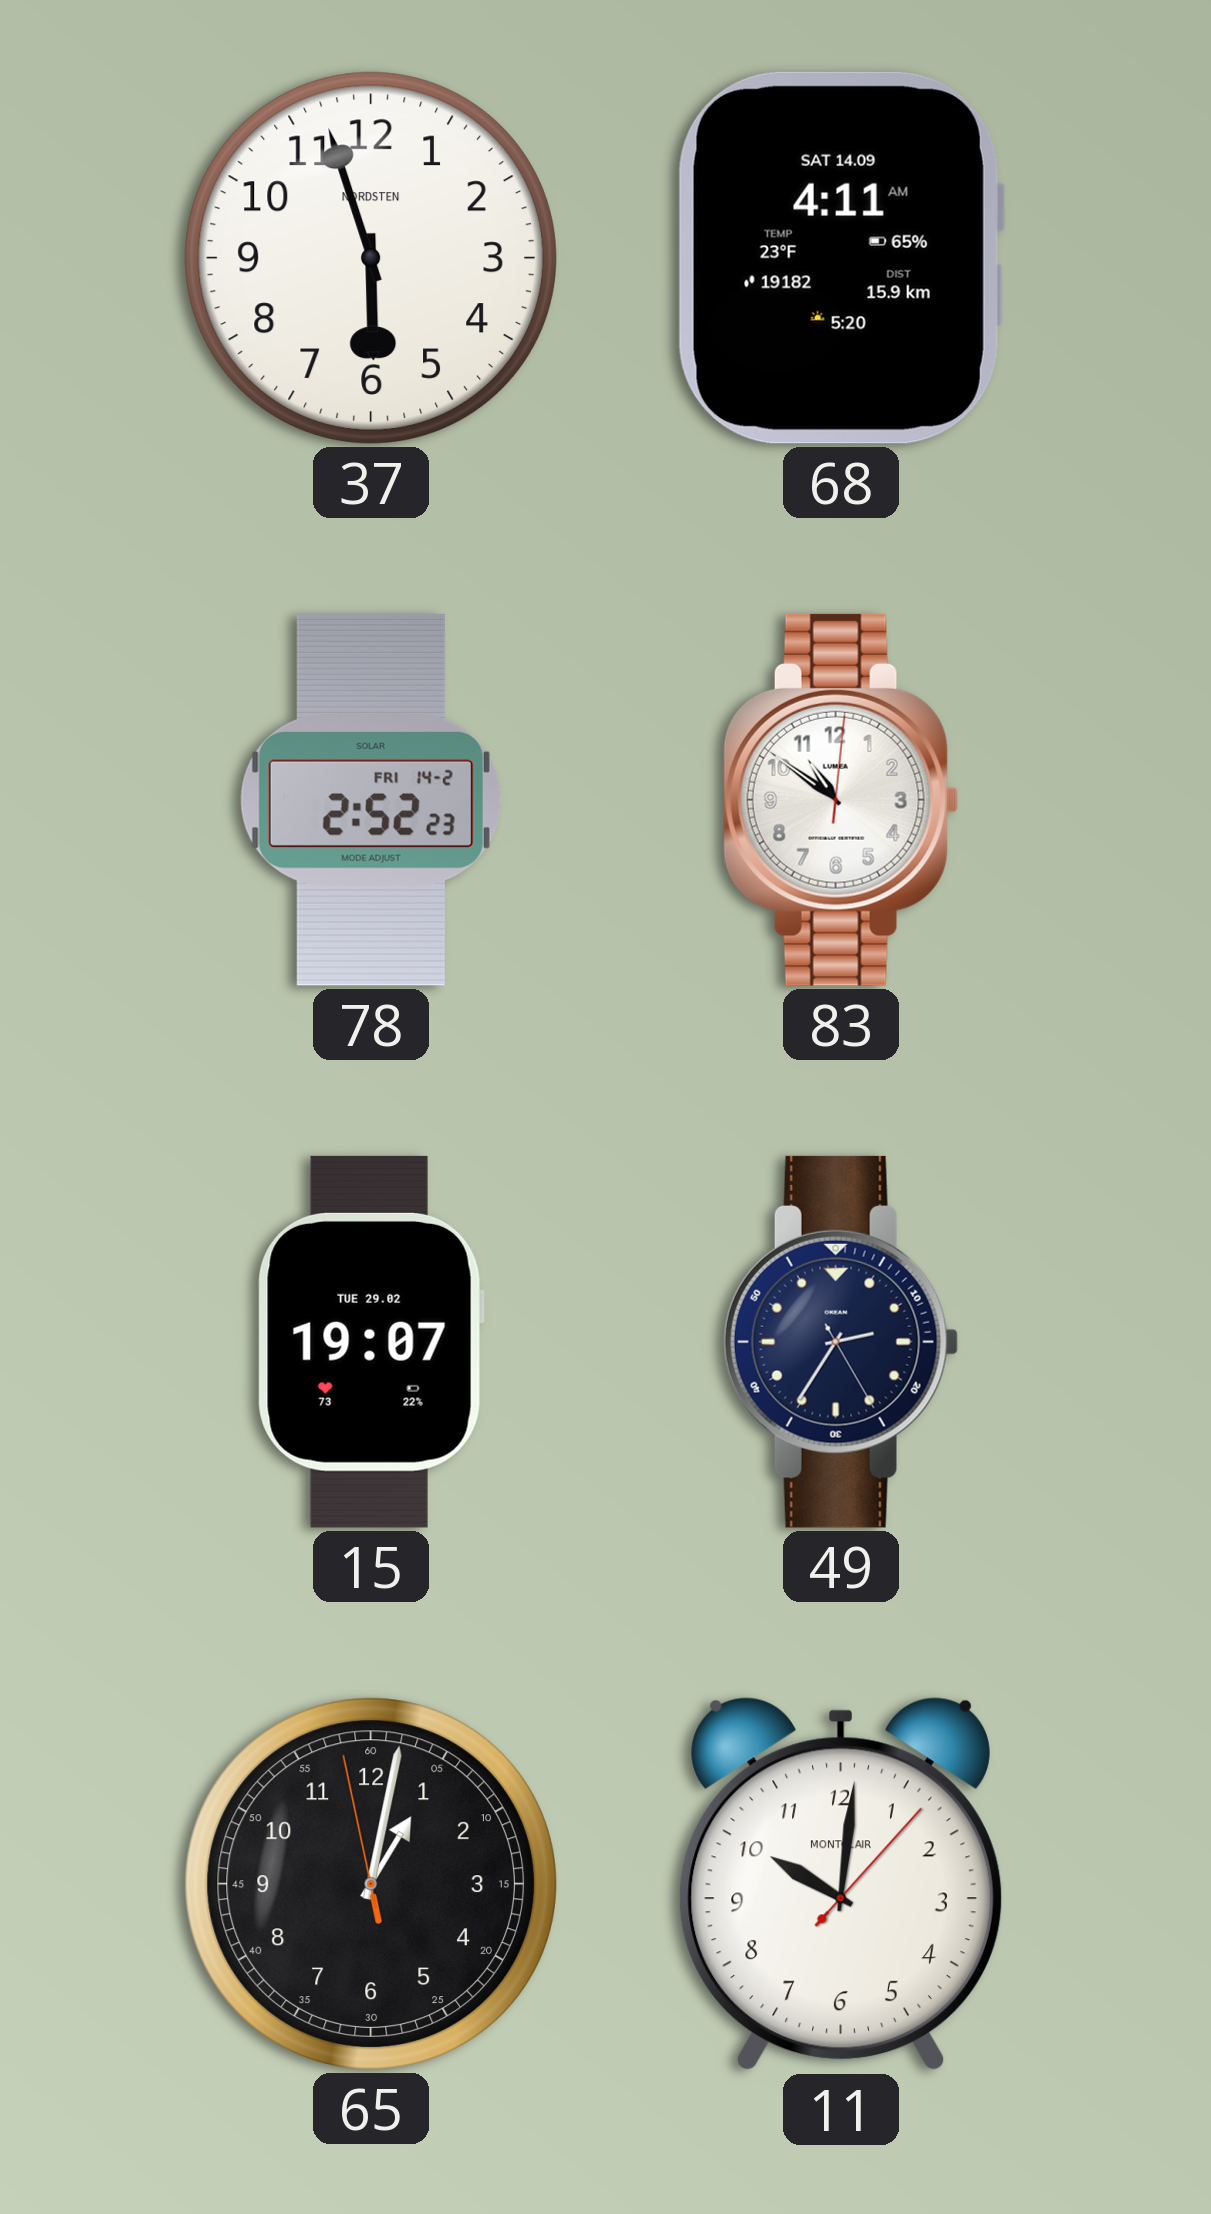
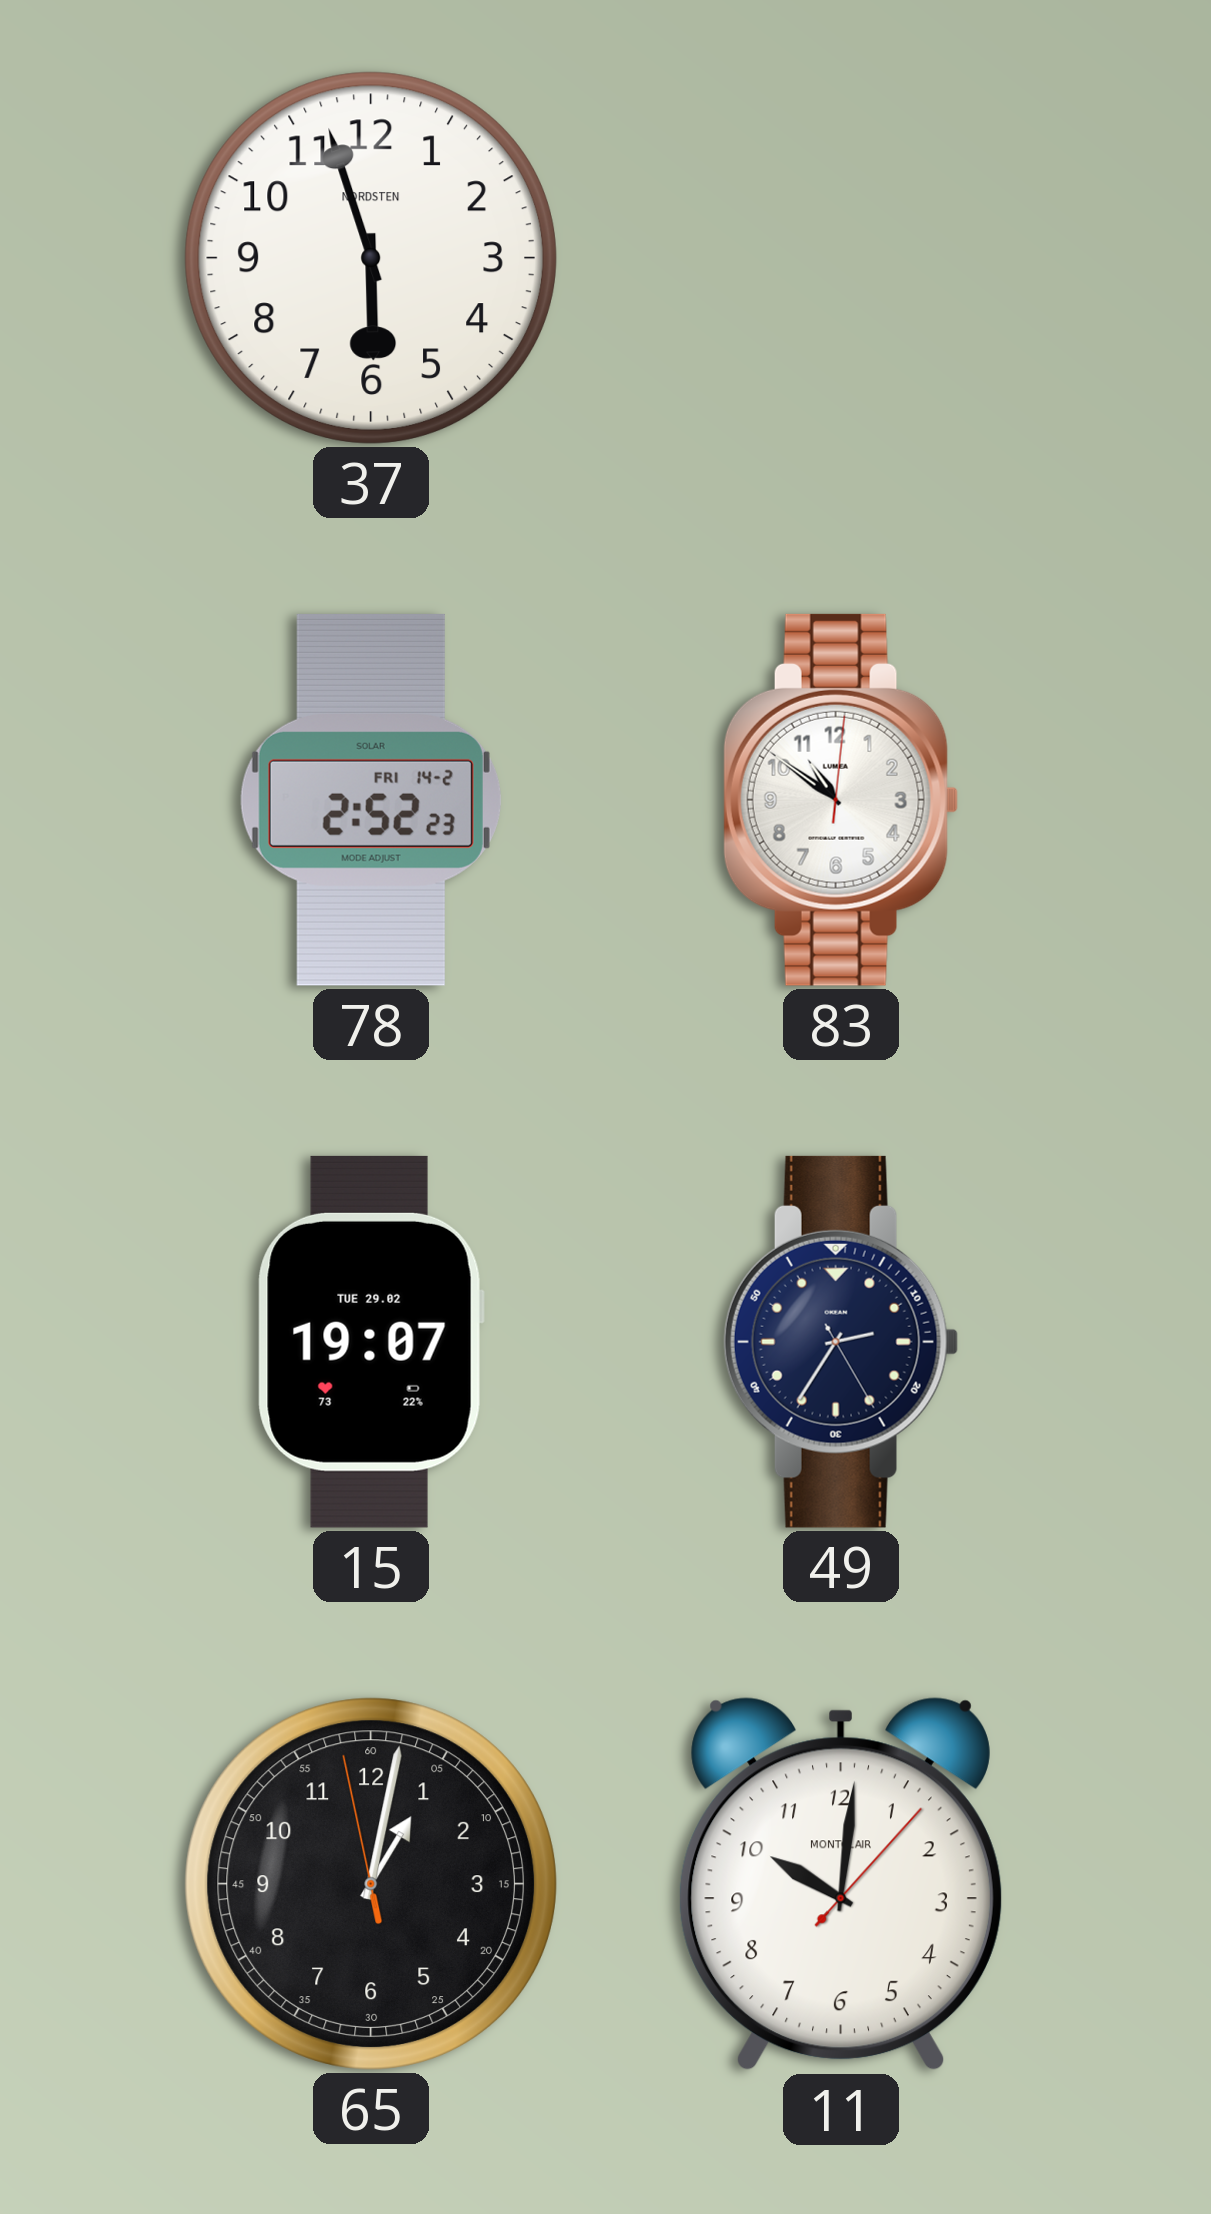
68: 4:11 -> none
